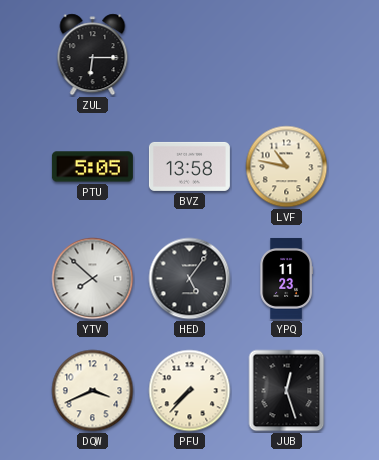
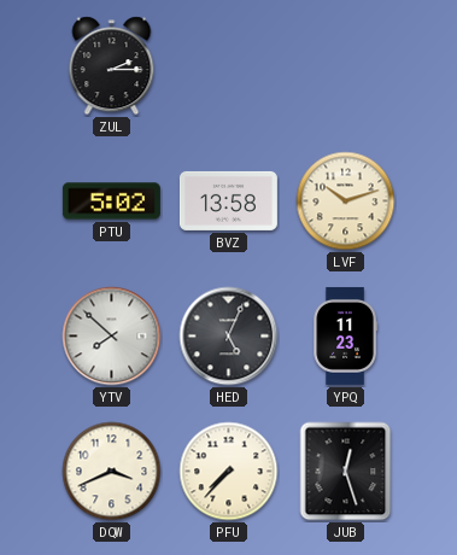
ZUL: 6:15 -> 2:15
PTU: 5:05 -> 5:02
LVF: 10:47 -> 10:12
HED: 5:06 -> 5:04
